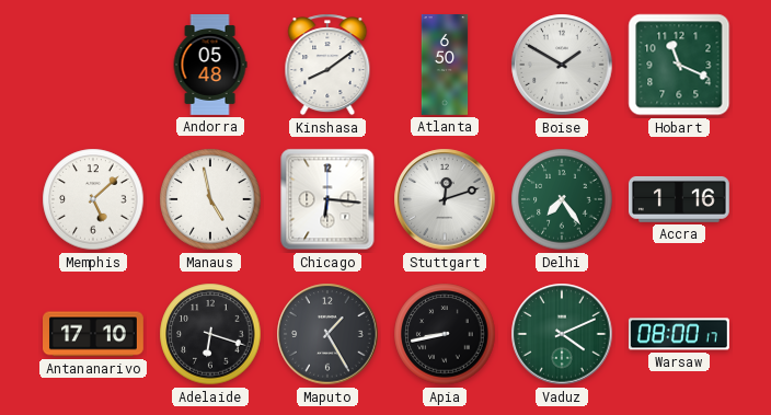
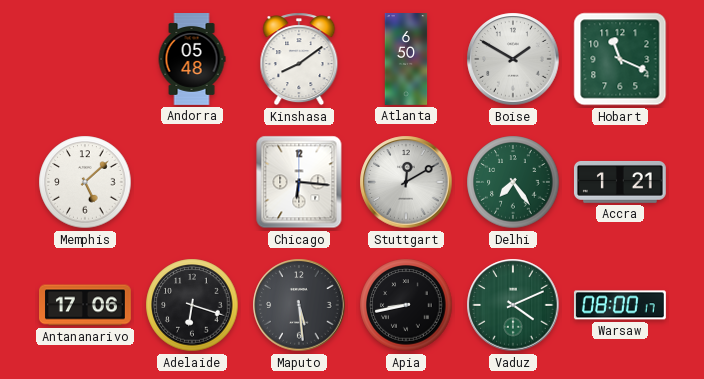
Manaus: 4:58 -> none
Stuttgart: 12:12 -> 12:10
Accra: 1:16 -> 1:21
Antananarivo: 17:10 -> 17:06
Maputo: 1:25 -> 5:29
